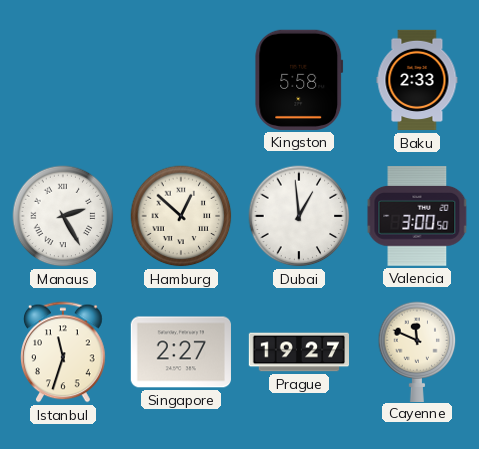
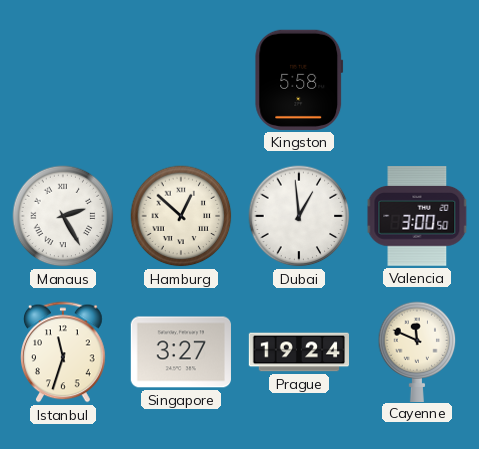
Baku: 2:33 -> none
Singapore: 2:27 -> 3:27
Prague: 19:27 -> 19:24
